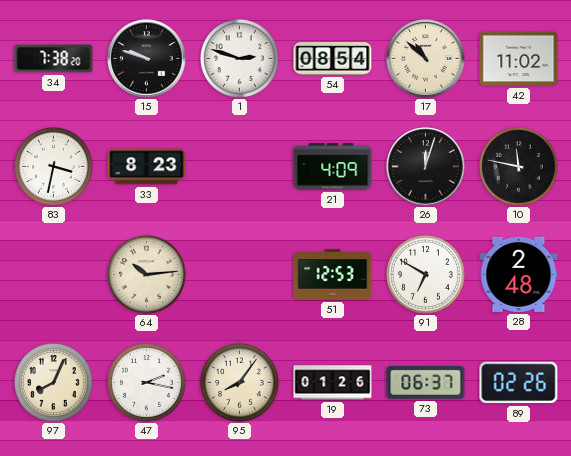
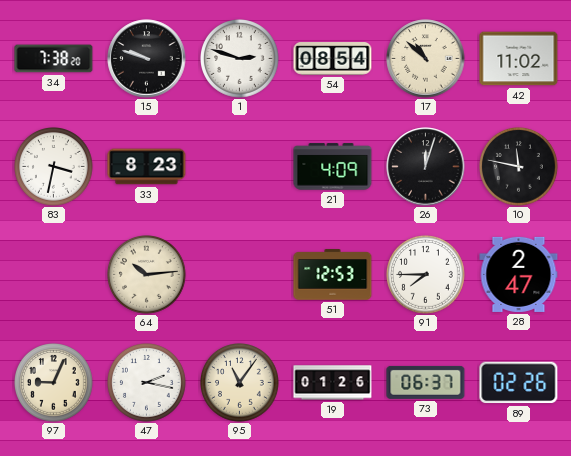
91: 6:50 -> 7:45
28: 2:48 -> 2:47
97: 8:04 -> 9:04
95: 8:06 -> 11:06
